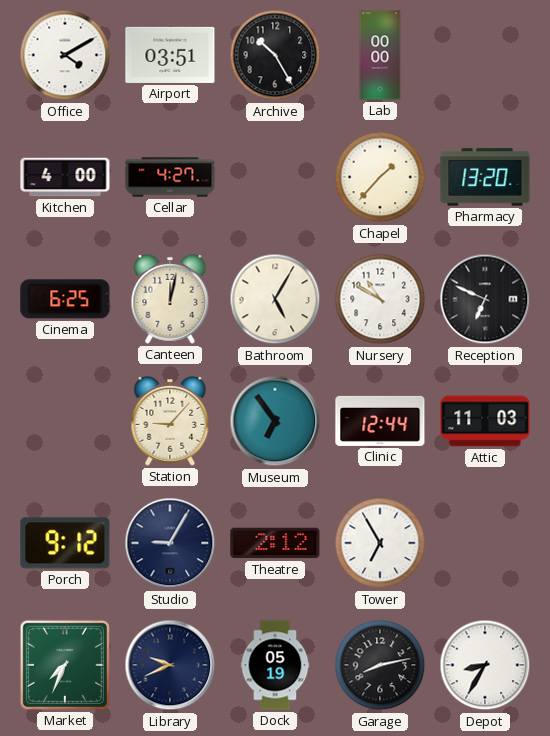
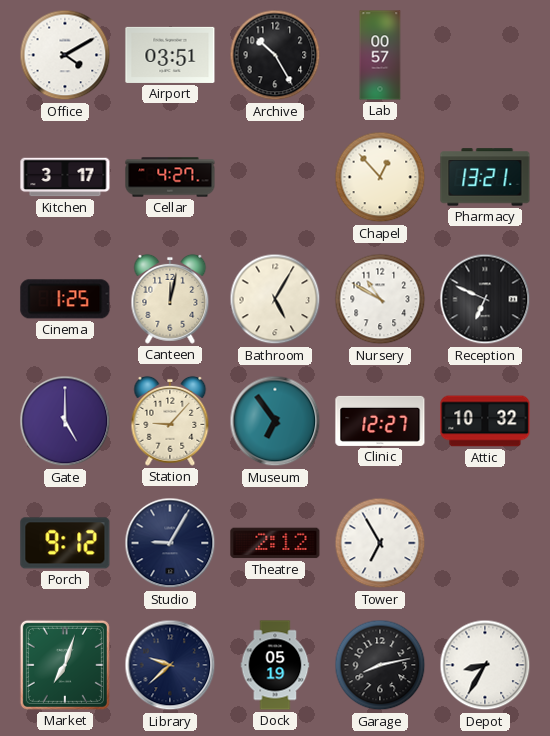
Lab: 00:00 -> 00:57
Kitchen: 4:00 -> 3:17
Chapel: 1:37 -> 12:53
Pharmacy: 13:20 -> 13:21
Cinema: 6:25 -> 1:25
Gate: none -> 5:00
Clinic: 12:44 -> 12:27
Attic: 11:03 -> 10:32
Market: 7:34 -> 7:03
Library: 9:41 -> 9:38
